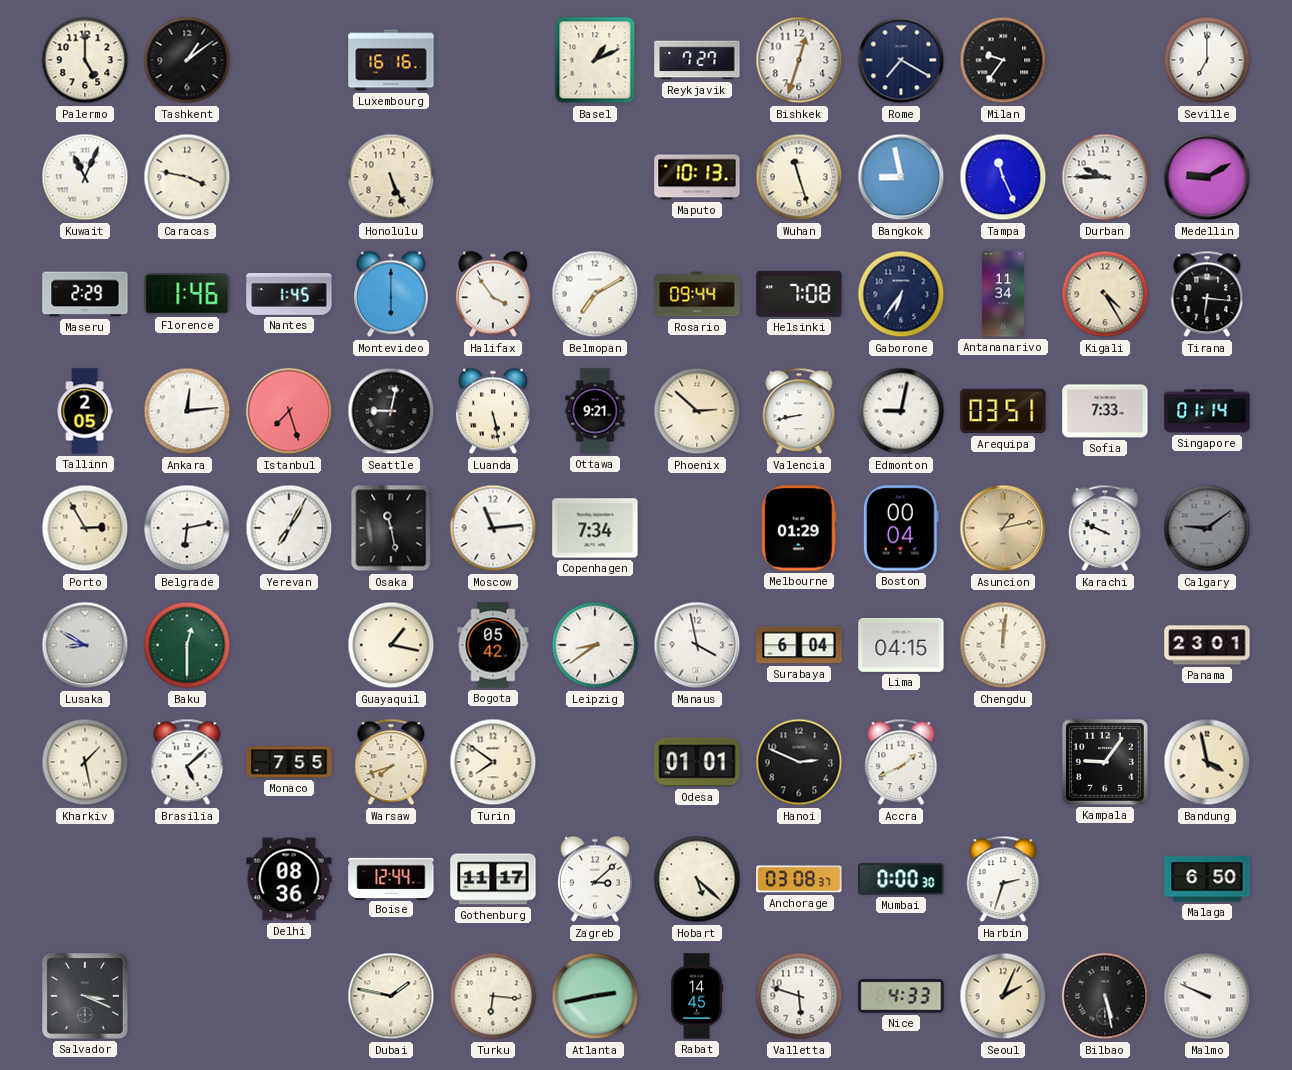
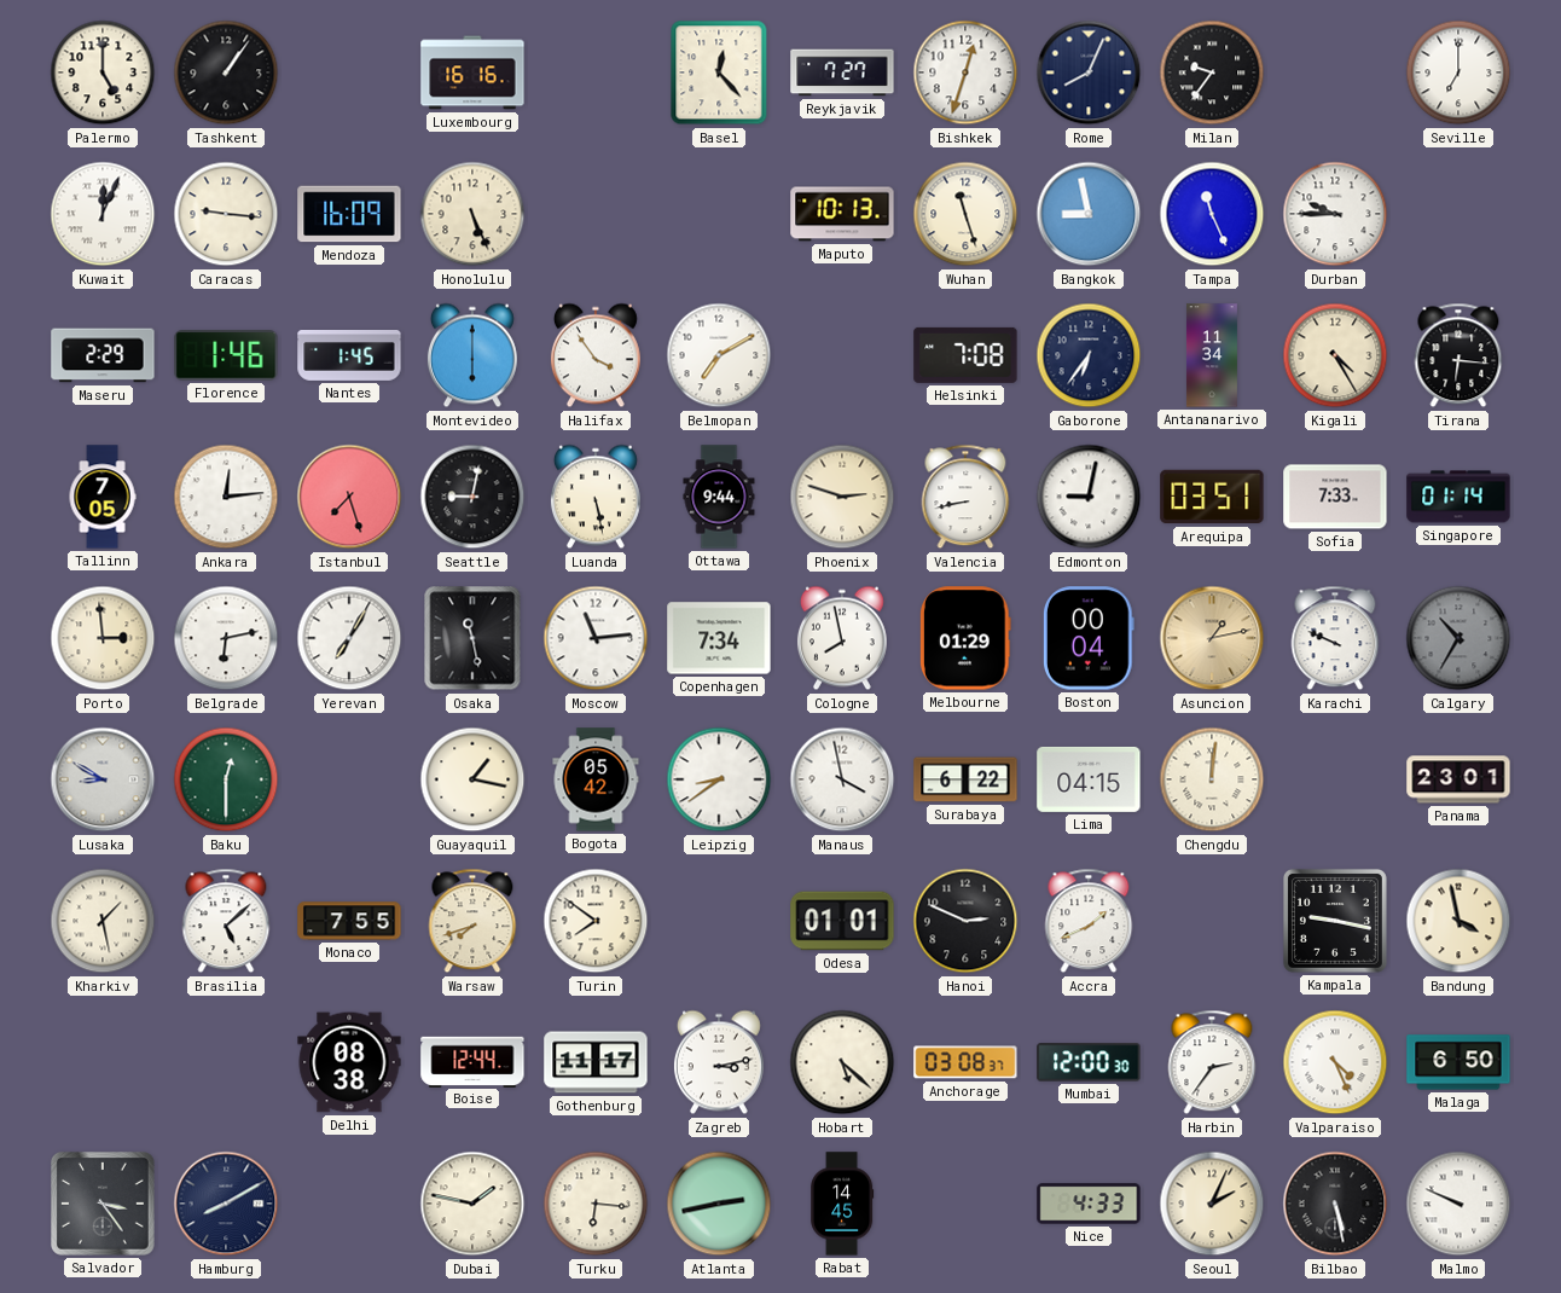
Tashkent: 1:09 -> 1:06
Basel: 1:11 -> 12:23
Rome: 7:20 -> 8:04
Kuwait: 11:04 -> 12:04
Caracas: 3:47 -> 9:16
Mendoza: none -> 16:09
Medellin: 9:10 -> none
Rosario: 09:44 -> none
Tallinn: 2:05 -> 7:05
Ottawa: 9:21 -> 9:44
Phoenix: 2:52 -> 2:48
Porto: 2:55 -> 2:59
Cologne: none -> 7:58
Calgary: 9:09 -> 10:35
Surabaya: 6:04 -> 6:22
Kampala: 9:06 -> 9:17
Delhi: 08:36 -> 08:38
Zagreb: 3:08 -> 3:13
Mumbai: 0:00 -> 12:00
Harbin: 2:33 -> 2:36
Valparaiso: none -> 4:26
Salvador: 3:19 -> 3:24
Hamburg: none -> 8:10
Valletta: 5:48 -> none
